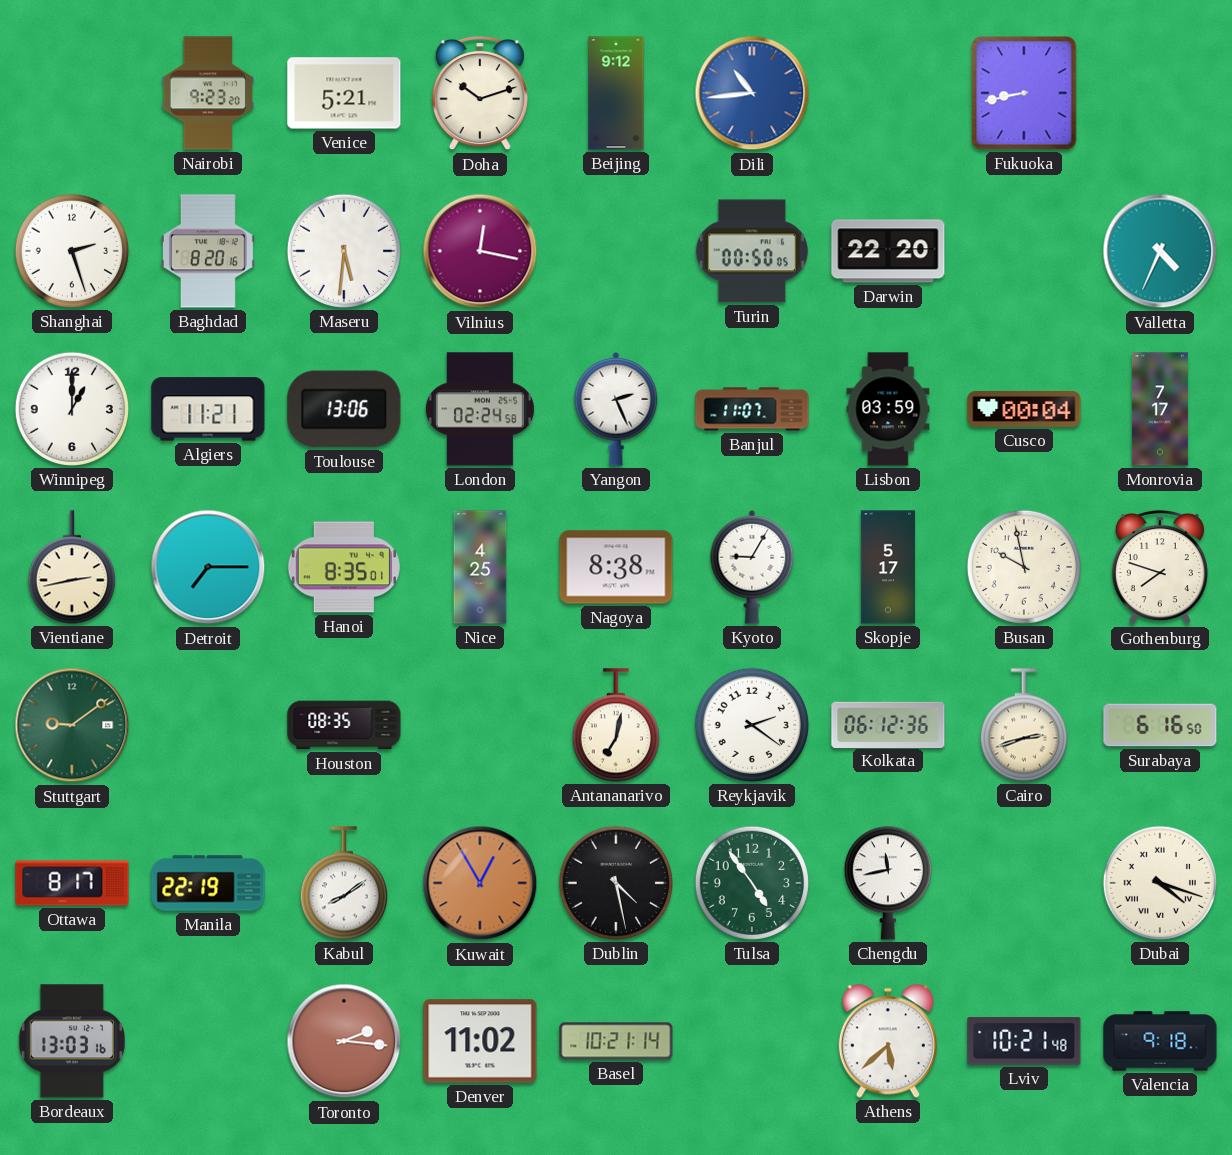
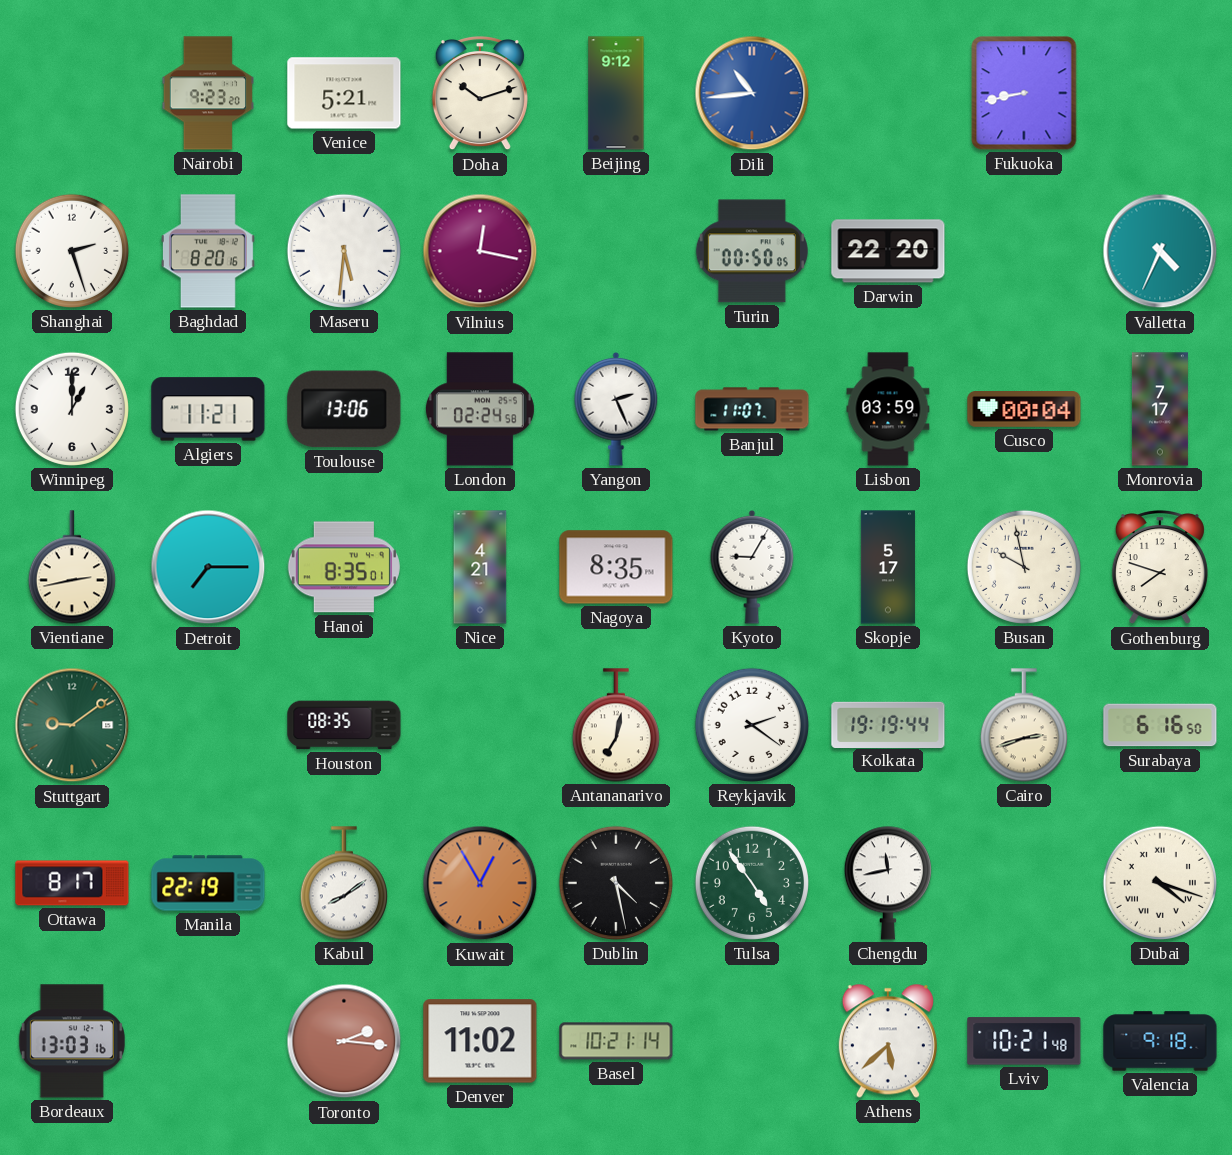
Nice: 4:25 -> 4:21
Nagoya: 8:38 -> 8:35
Kolkata: 06:12 -> 19:19
